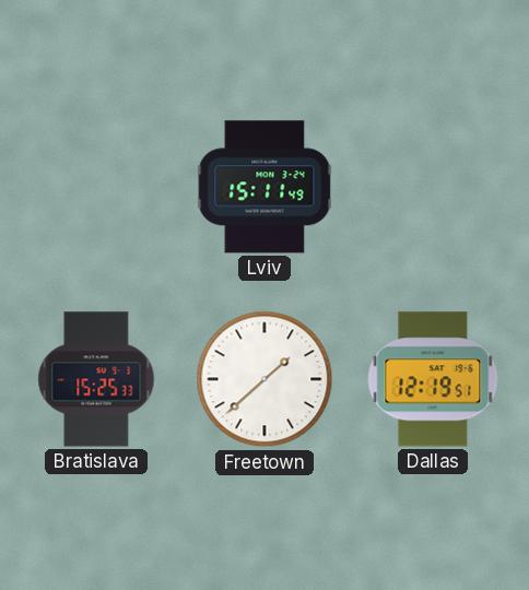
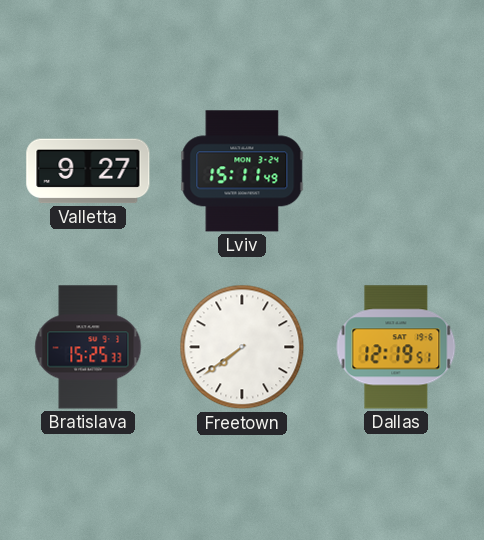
Valletta: none -> 9:27
Freetown: 1:38 -> 7:39
